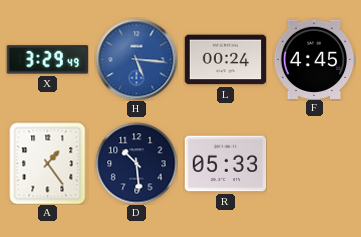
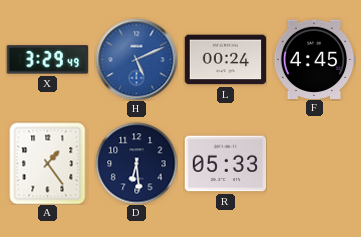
H: 5:16 -> 5:11
D: 10:29 -> 6:29
